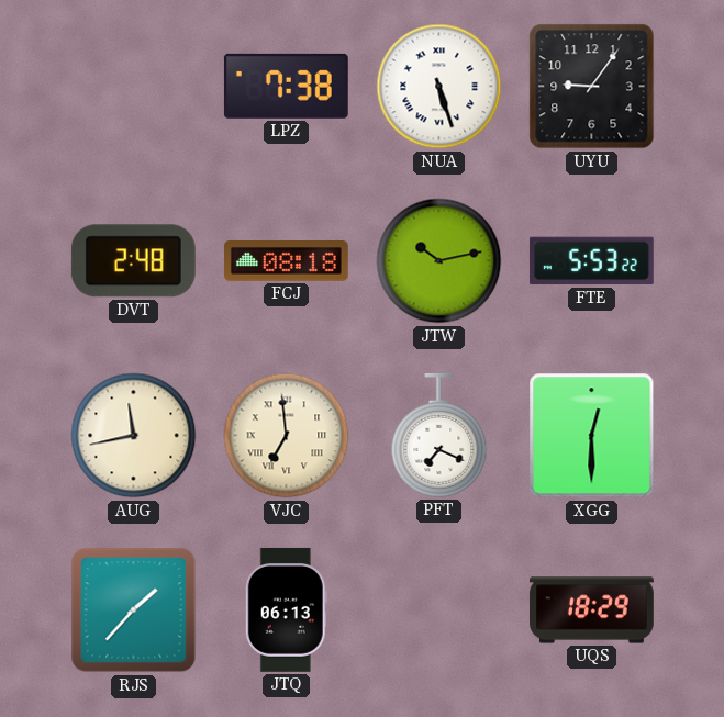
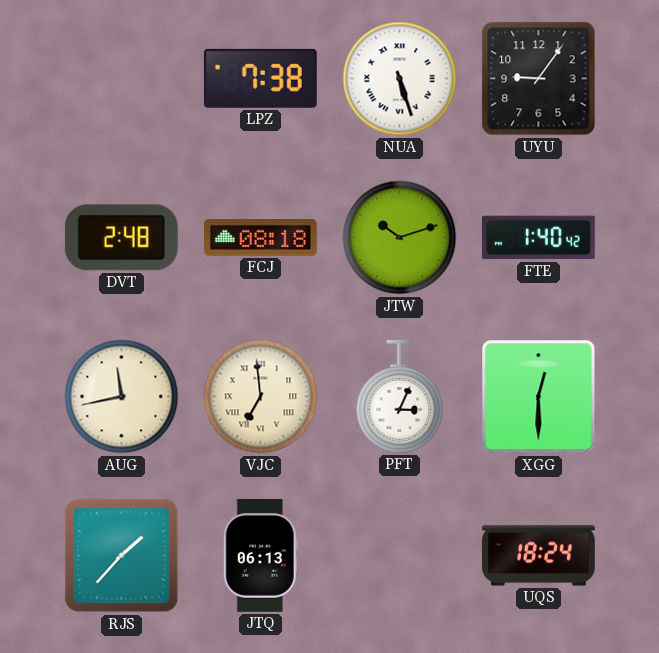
JTW: 10:13 -> 10:12
FTE: 5:53 -> 1:40
PFT: 7:19 -> 3:04
UQS: 18:29 -> 18:24
